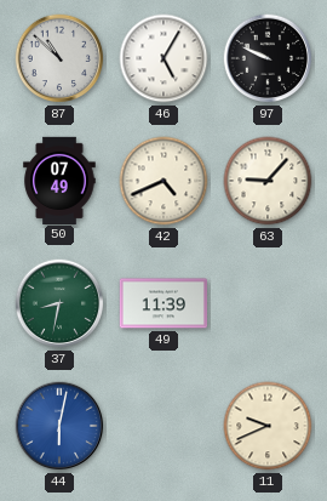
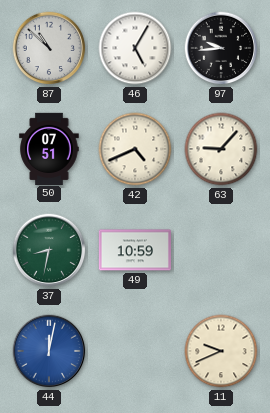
97: 9:49 -> 9:44
50: 07:49 -> 07:51
49: 11:39 -> 10:59
44: 6:02 -> 12:02
